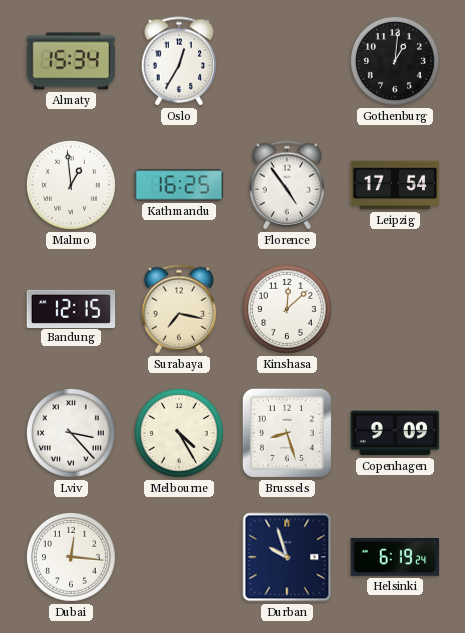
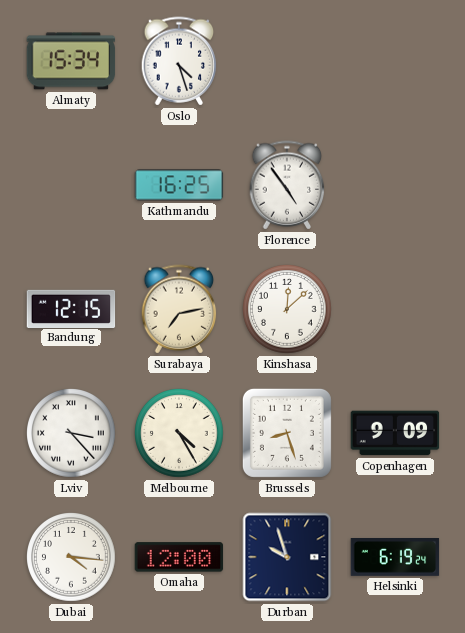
Oslo: 12:35 -> 4:27
Gothenburg: 1:01 -> none
Malmo: 12:59 -> none
Leipzig: 17:54 -> none
Surabaya: 7:17 -> 7:13
Dubai: 12:16 -> 4:16
Omaha: none -> 12:00
